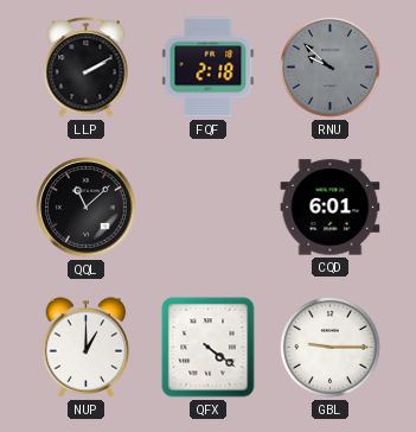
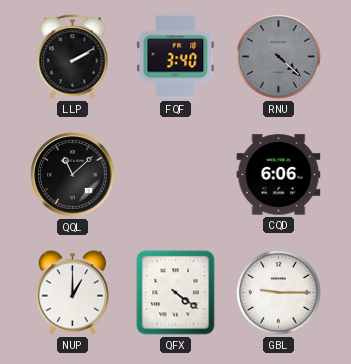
FQF: 2:18 -> 3:40
RNU: 9:52 -> 4:22
CQD: 6:01 -> 6:06
